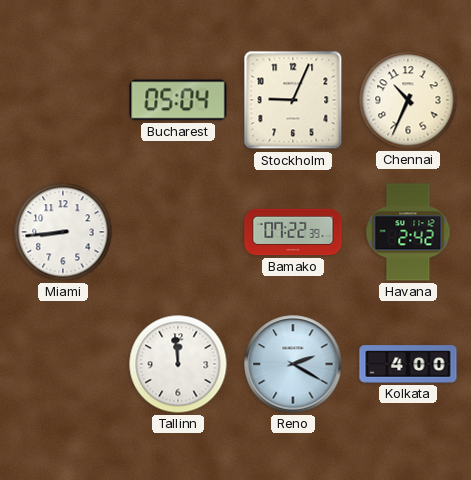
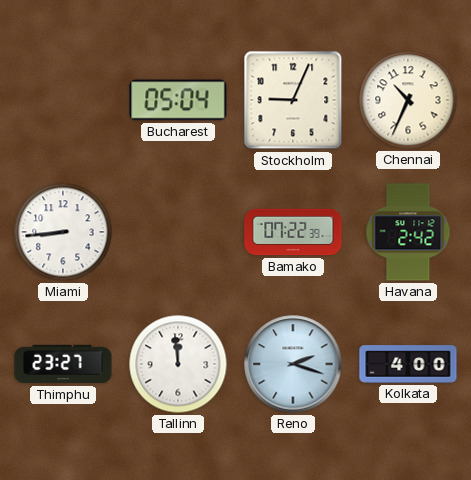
Thimphu: none -> 23:27
Reno: 2:20 -> 2:18
